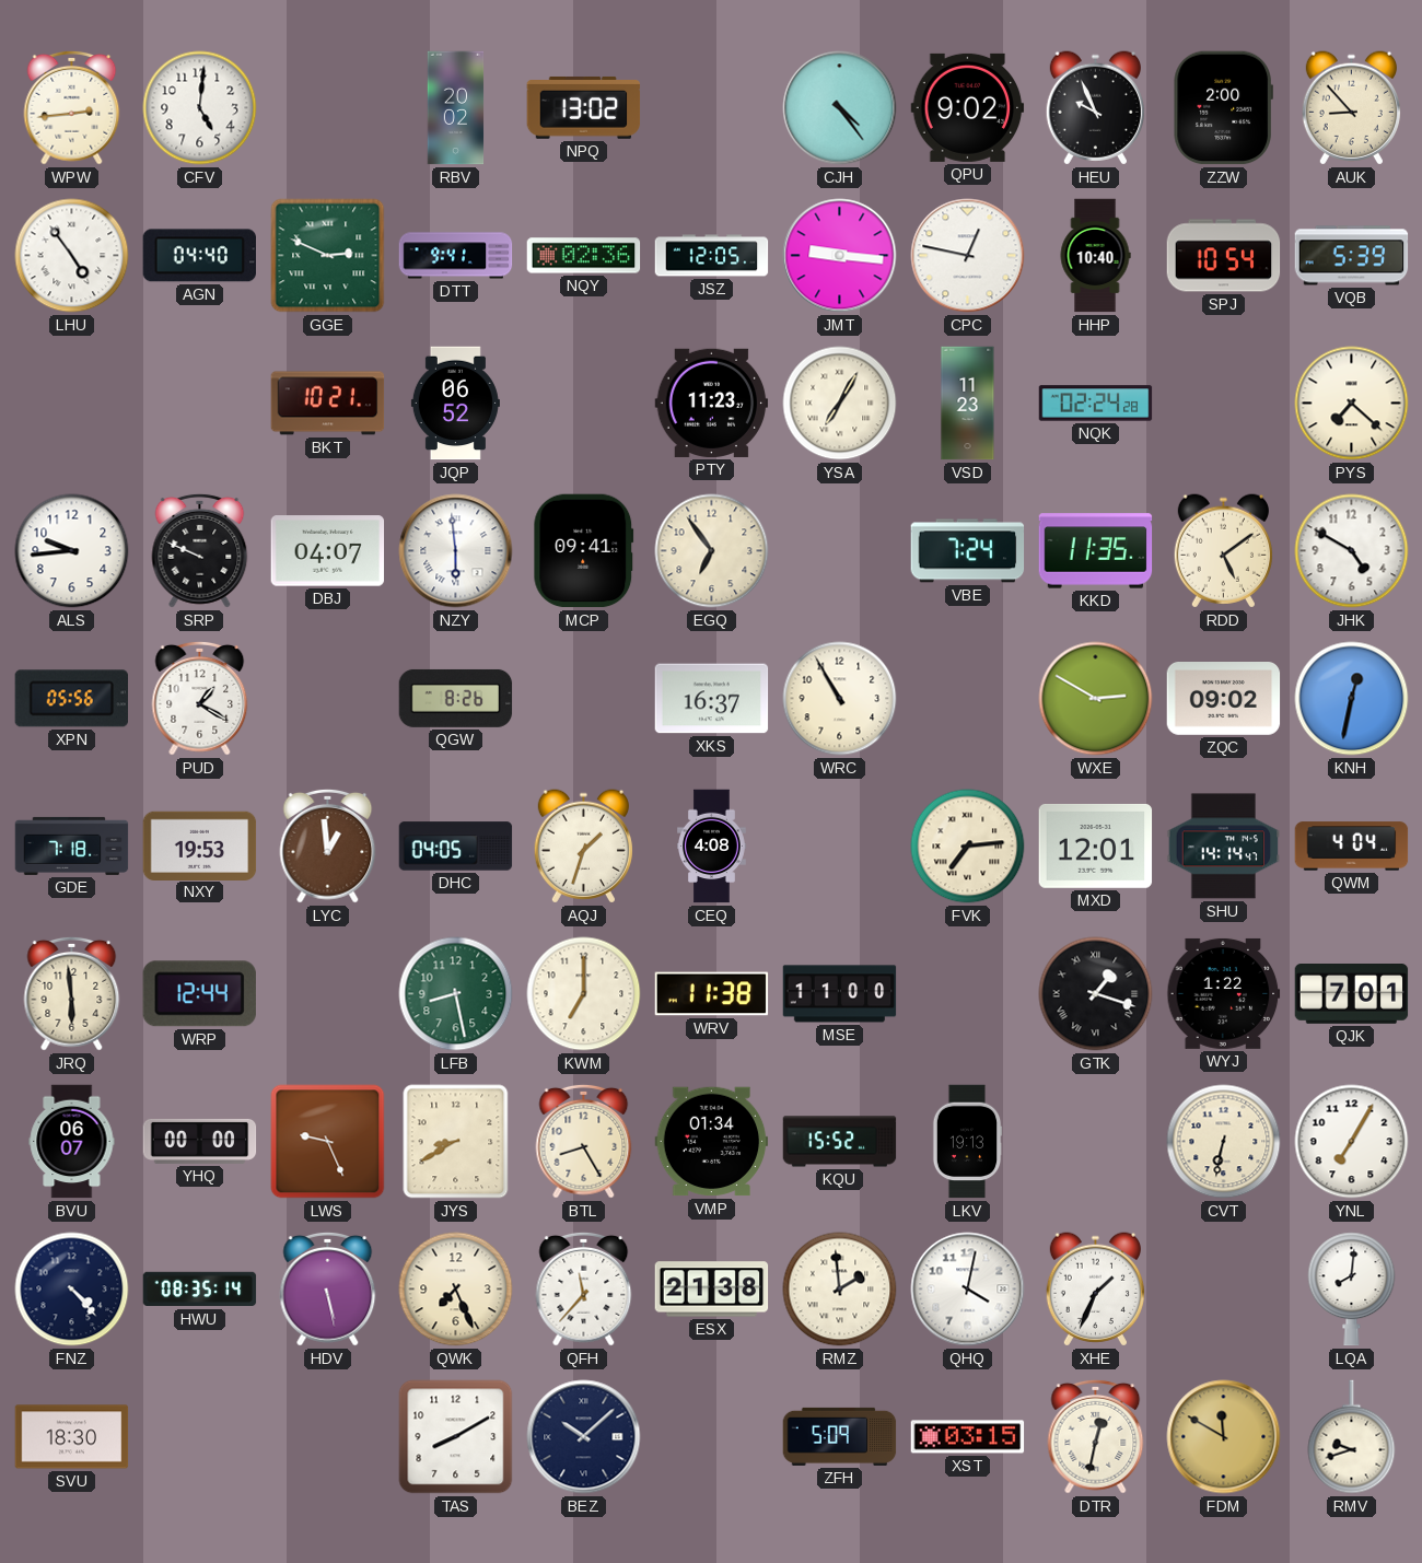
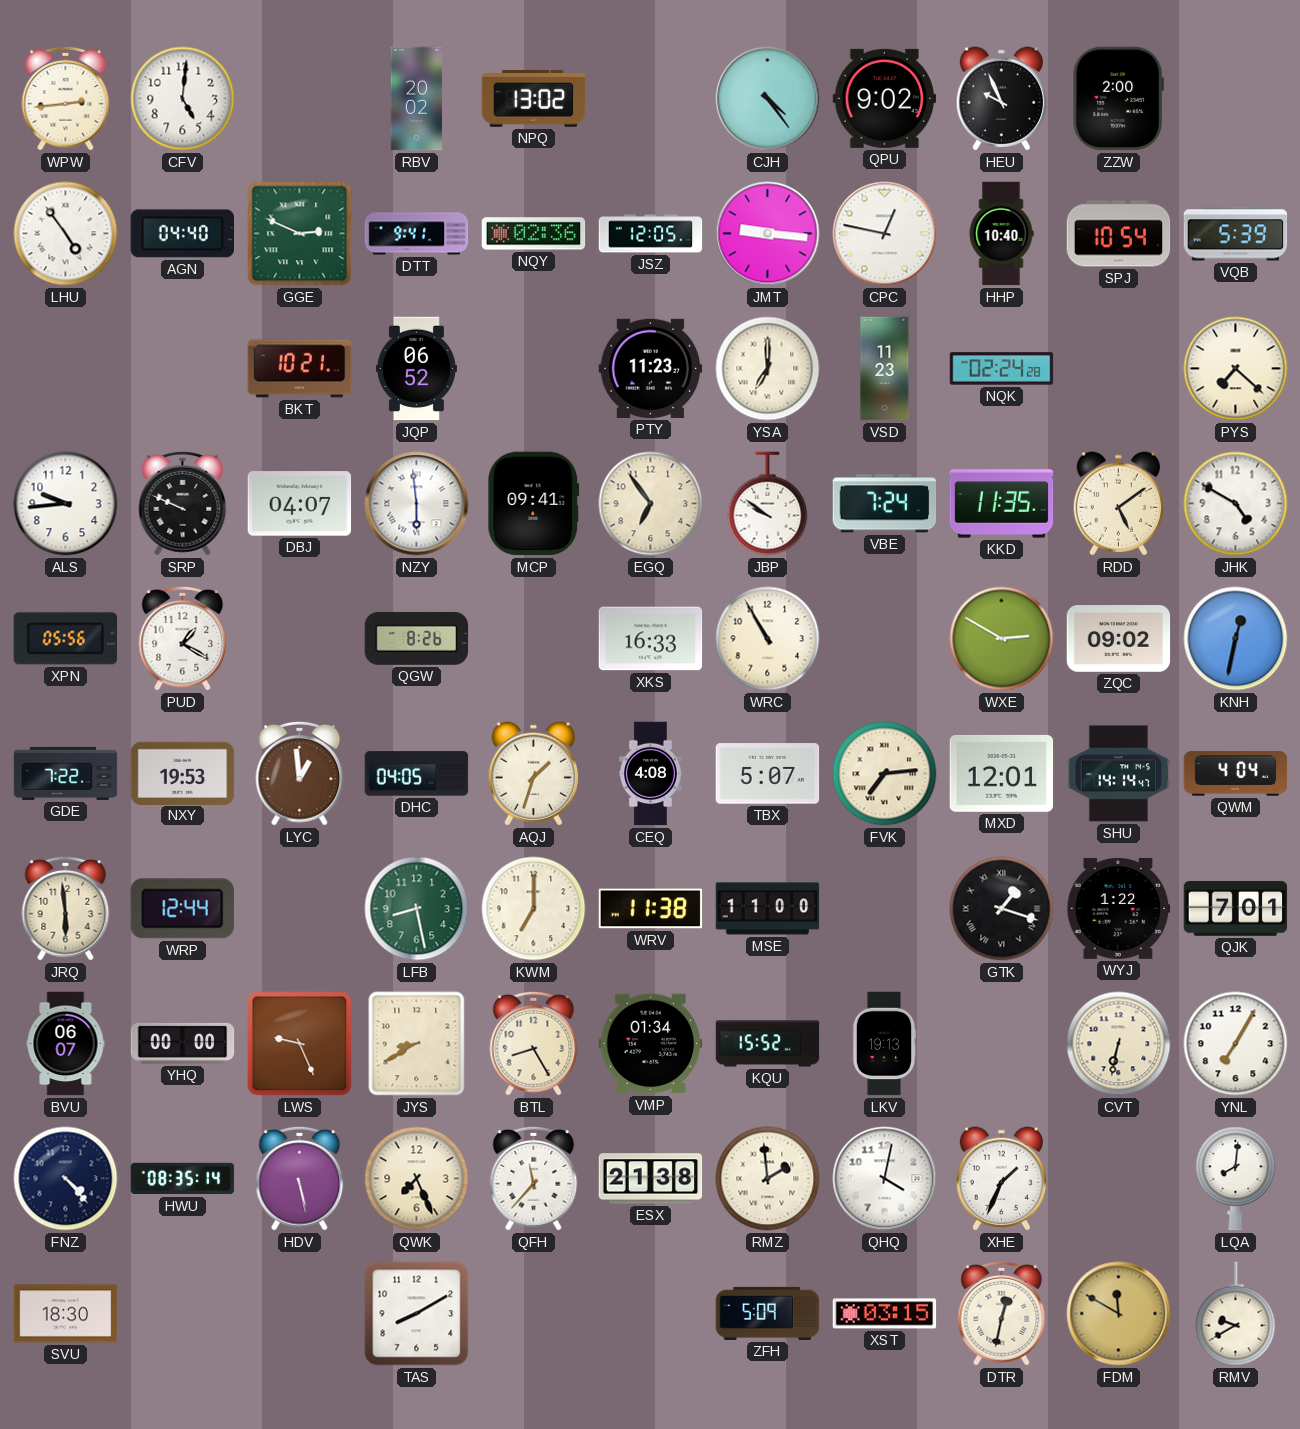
AUK: 8:53 -> none
YSA: 7:05 -> 7:00
JBP: none -> 9:51
XKS: 16:37 -> 16:33
GDE: 7:18 -> 7:22
TBX: none -> 5:07
BEZ: 10:08 -> none
RMV: 9:42 -> 9:40
